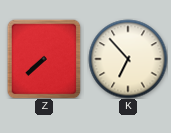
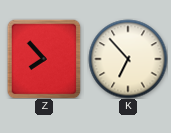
Z: 7:38 -> 7:53
